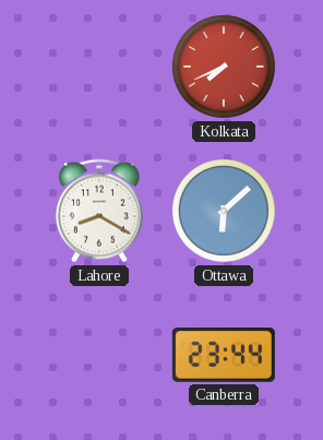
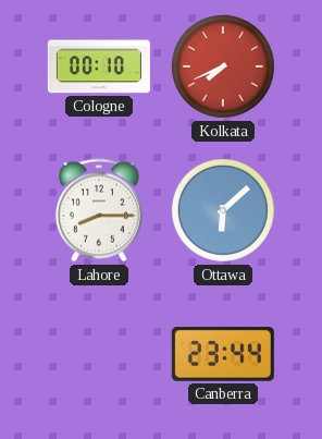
Cologne: none -> 00:10
Lahore: 8:20 -> 8:15
